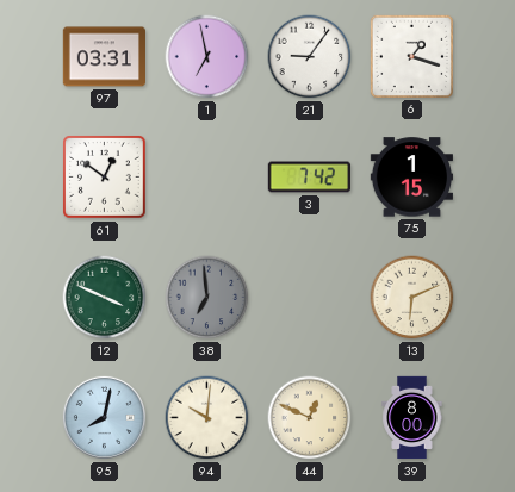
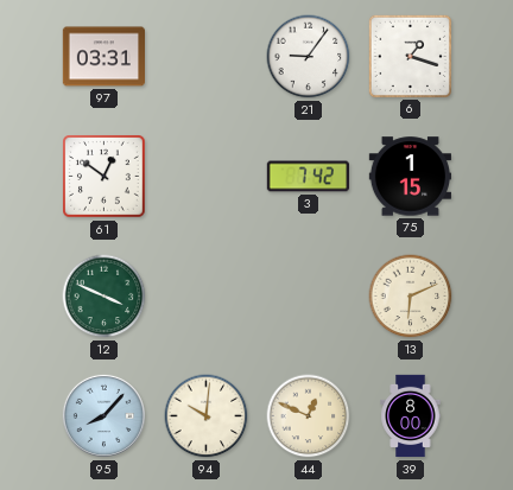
1: 6:58 -> none
38: 6:59 -> none
95: 8:02 -> 8:07
